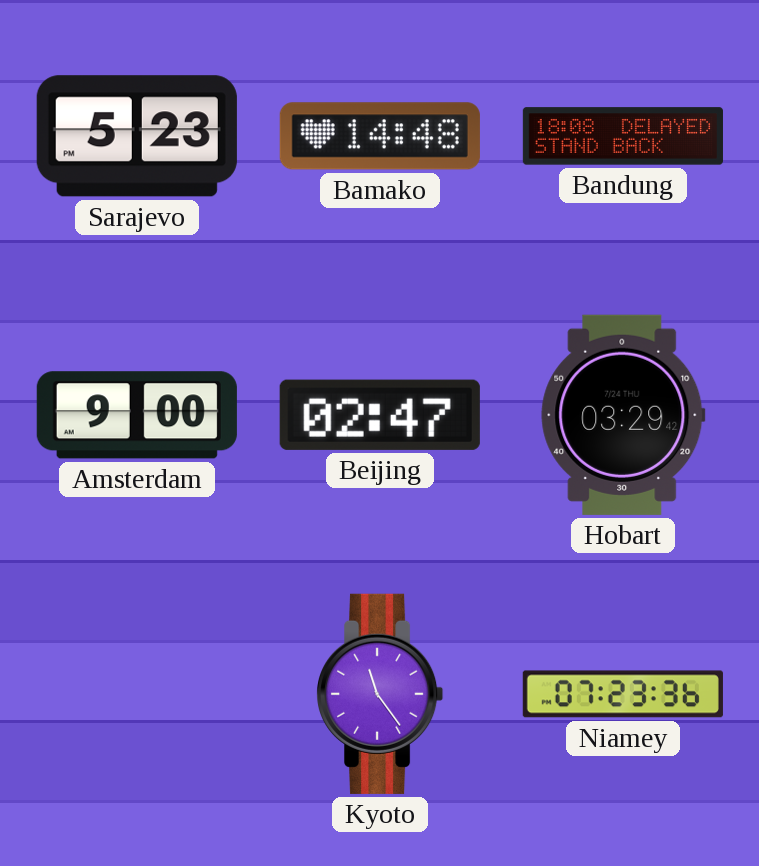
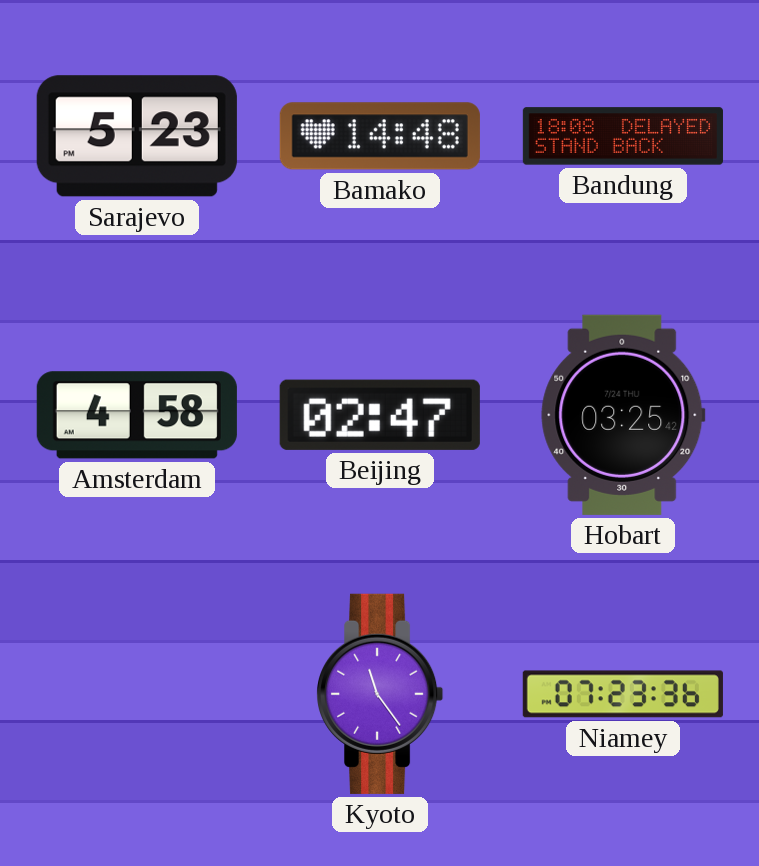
Amsterdam: 9:00 -> 4:58
Hobart: 03:29 -> 03:25
